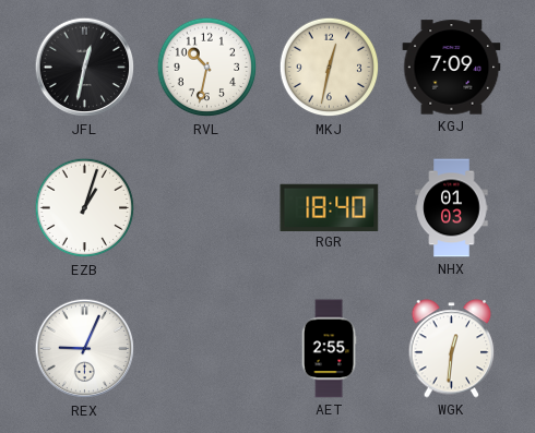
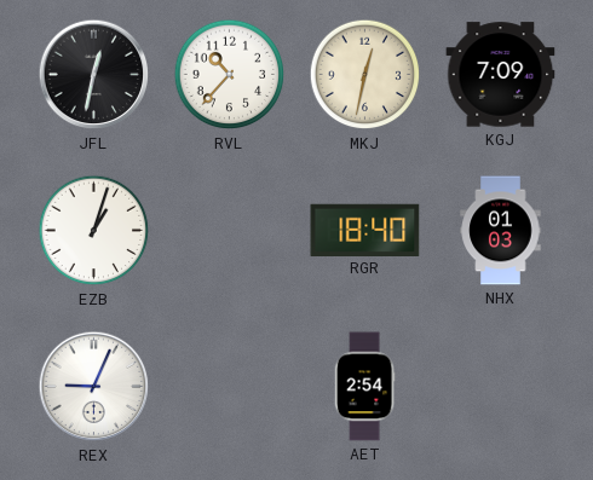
RVL: 10:32 -> 10:37
AET: 2:55 -> 2:54
WGK: 12:31 -> none
